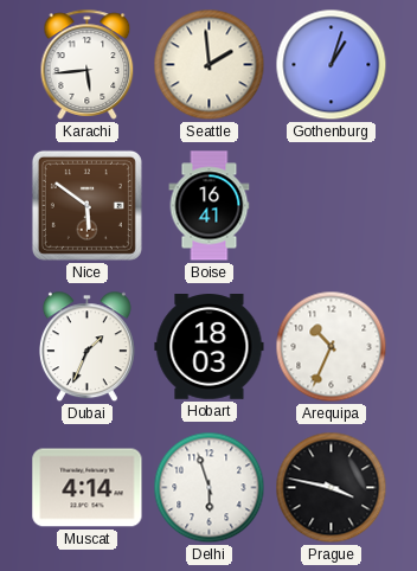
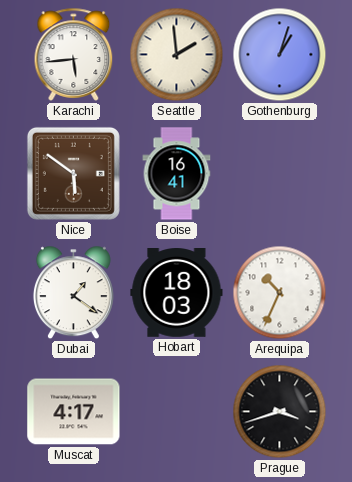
Dubai: 1:34 -> 1:21
Muscat: 4:14 -> 4:17
Delhi: 5:57 -> none
Prague: 3:47 -> 3:42
